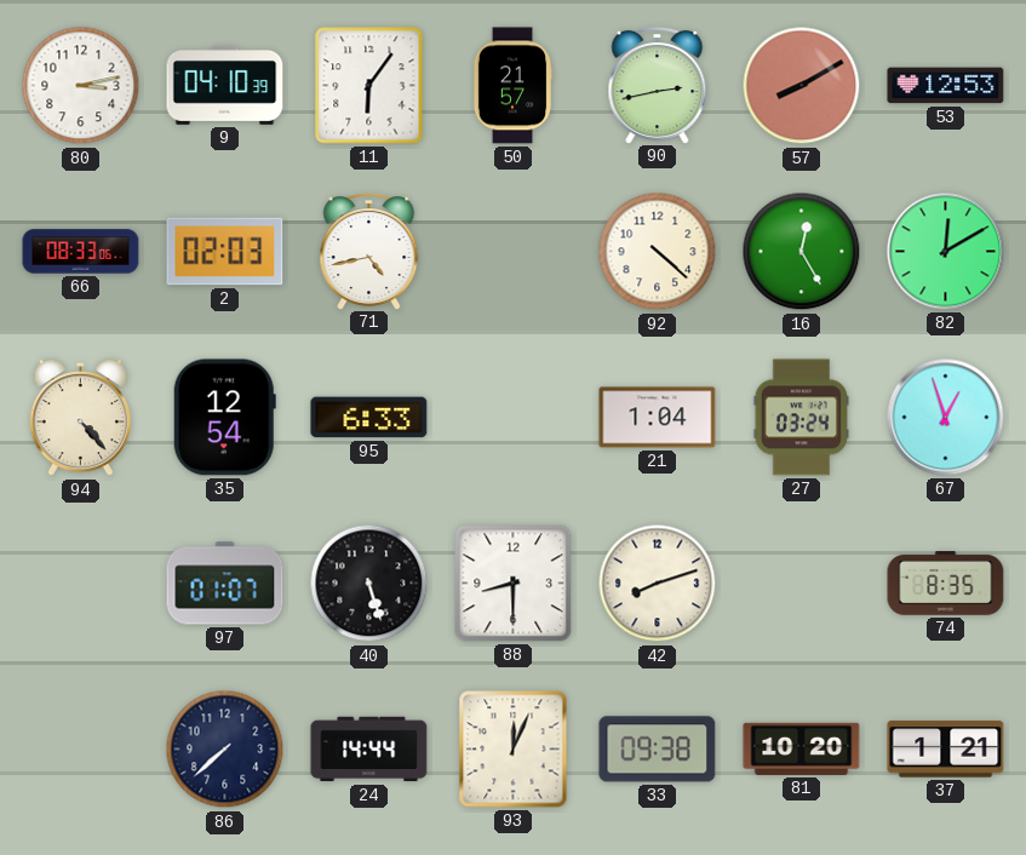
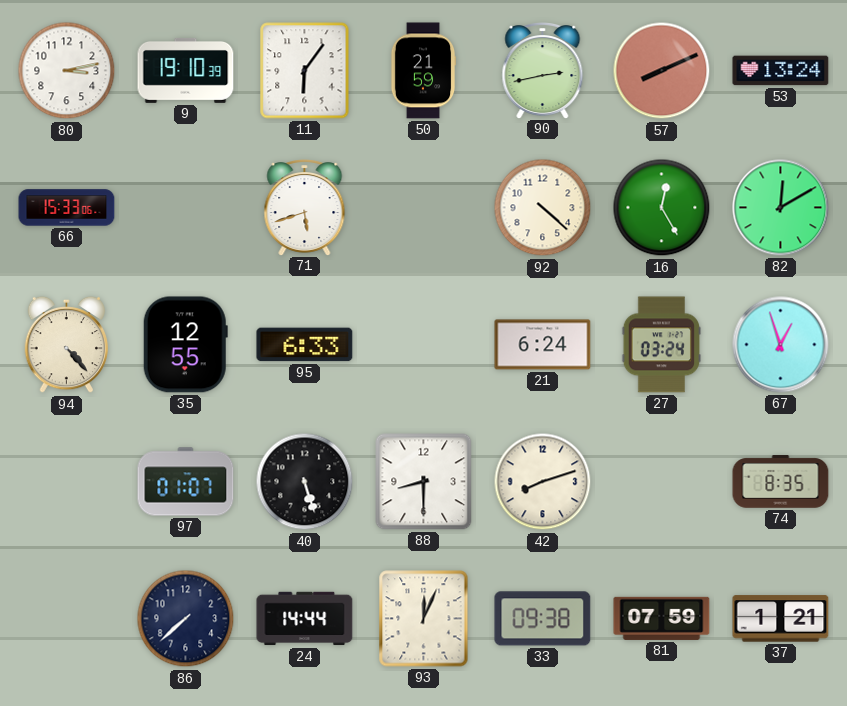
9: 04:10 -> 19:10
50: 21:57 -> 21:59
57: 8:10 -> 8:11
53: 12:53 -> 13:24
66: 08:33 -> 15:33
2: 02:03 -> none
71: 4:43 -> 5:42
35: 12:54 -> 12:55
21: 1:04 -> 6:24
81: 10:20 -> 07:59
